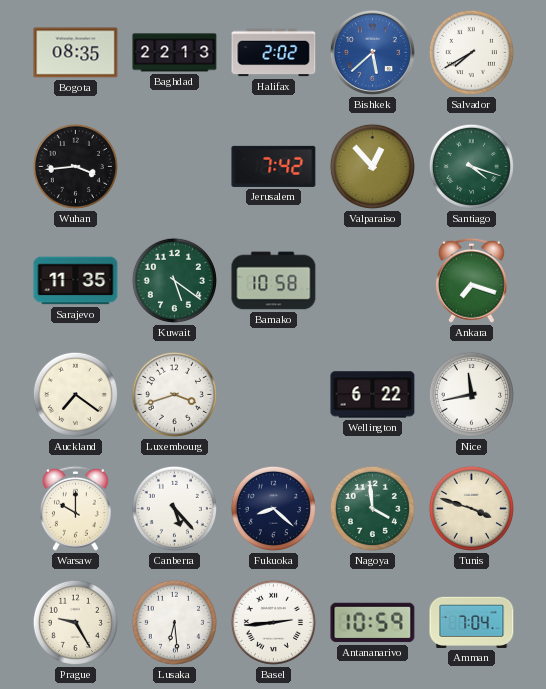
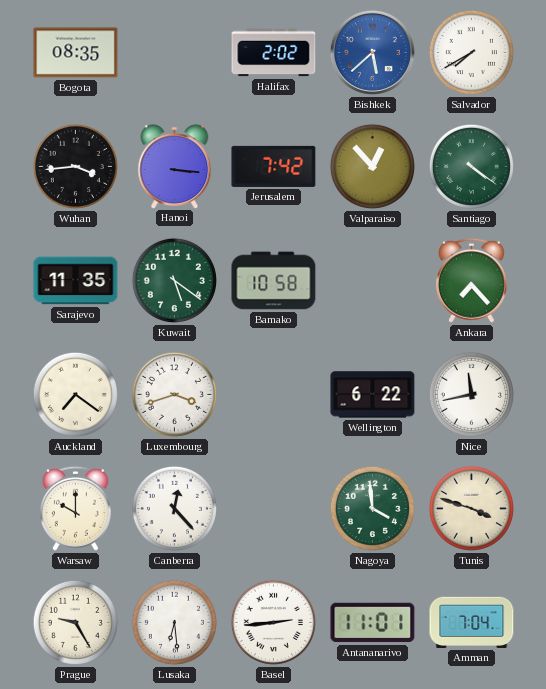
Baghdad: 22:13 -> none
Hanoi: none -> 3:16
Santiago: 4:18 -> 4:21
Ankara: 7:18 -> 7:23
Canberra: 5:23 -> 12:23
Fukuoka: 8:22 -> none
Antananarivo: 10:59 -> 11:01
